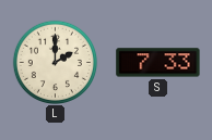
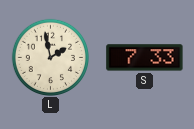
L: 2:00 -> 1:58
